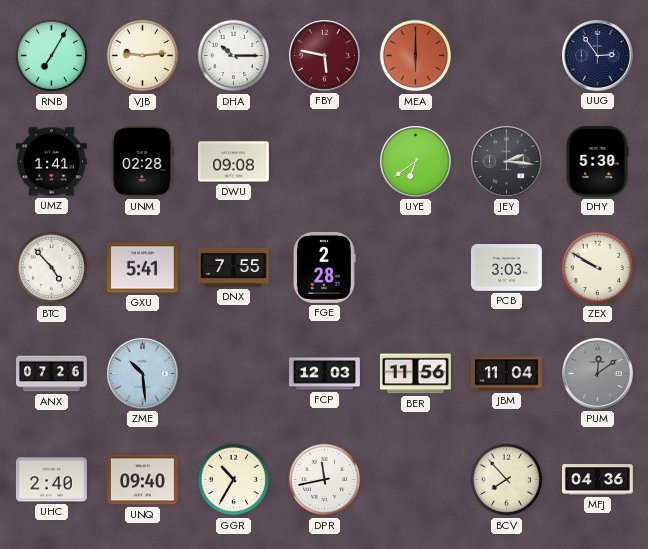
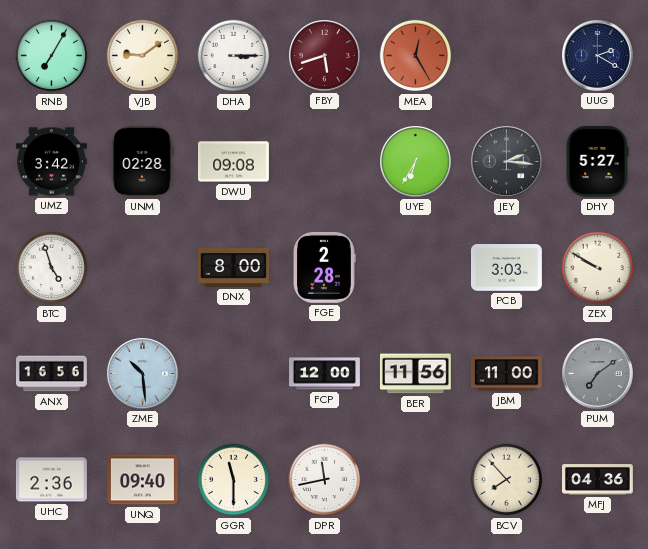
VJB: 9:14 -> 9:09
DHA: 10:15 -> 3:15
FBY: 5:47 -> 5:42
MEA: 6:00 -> 12:25
UUG: 2:54 -> 2:20
UMZ: 1:41 -> 3:42
UYE: 6:39 -> 6:35
DHY: 5:30 -> 5:27
BTC: 4:53 -> 4:57
GXU: 5:41 -> none
DNX: 7:55 -> 8:00
ANX: 07:26 -> 16:56
FCP: 12:03 -> 12:00
JBM: 11:04 -> 11:00
PUM: 12:09 -> 7:09
UHC: 2:40 -> 2:36
GGR: 10:35 -> 11:30
